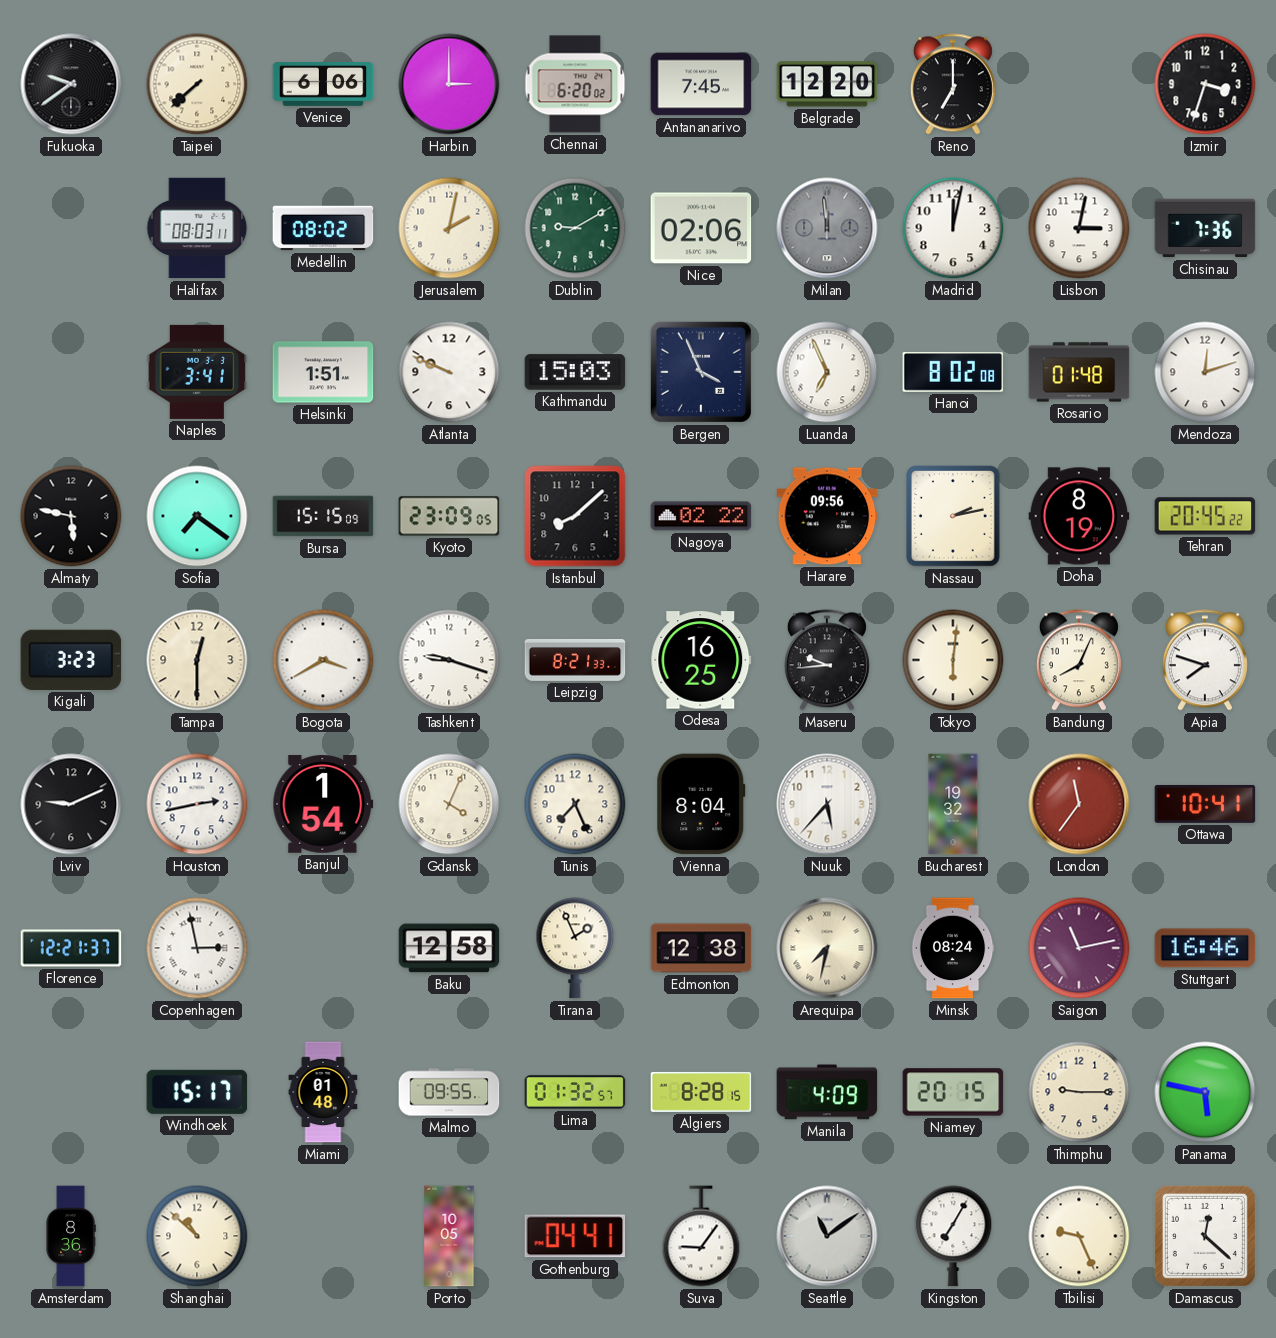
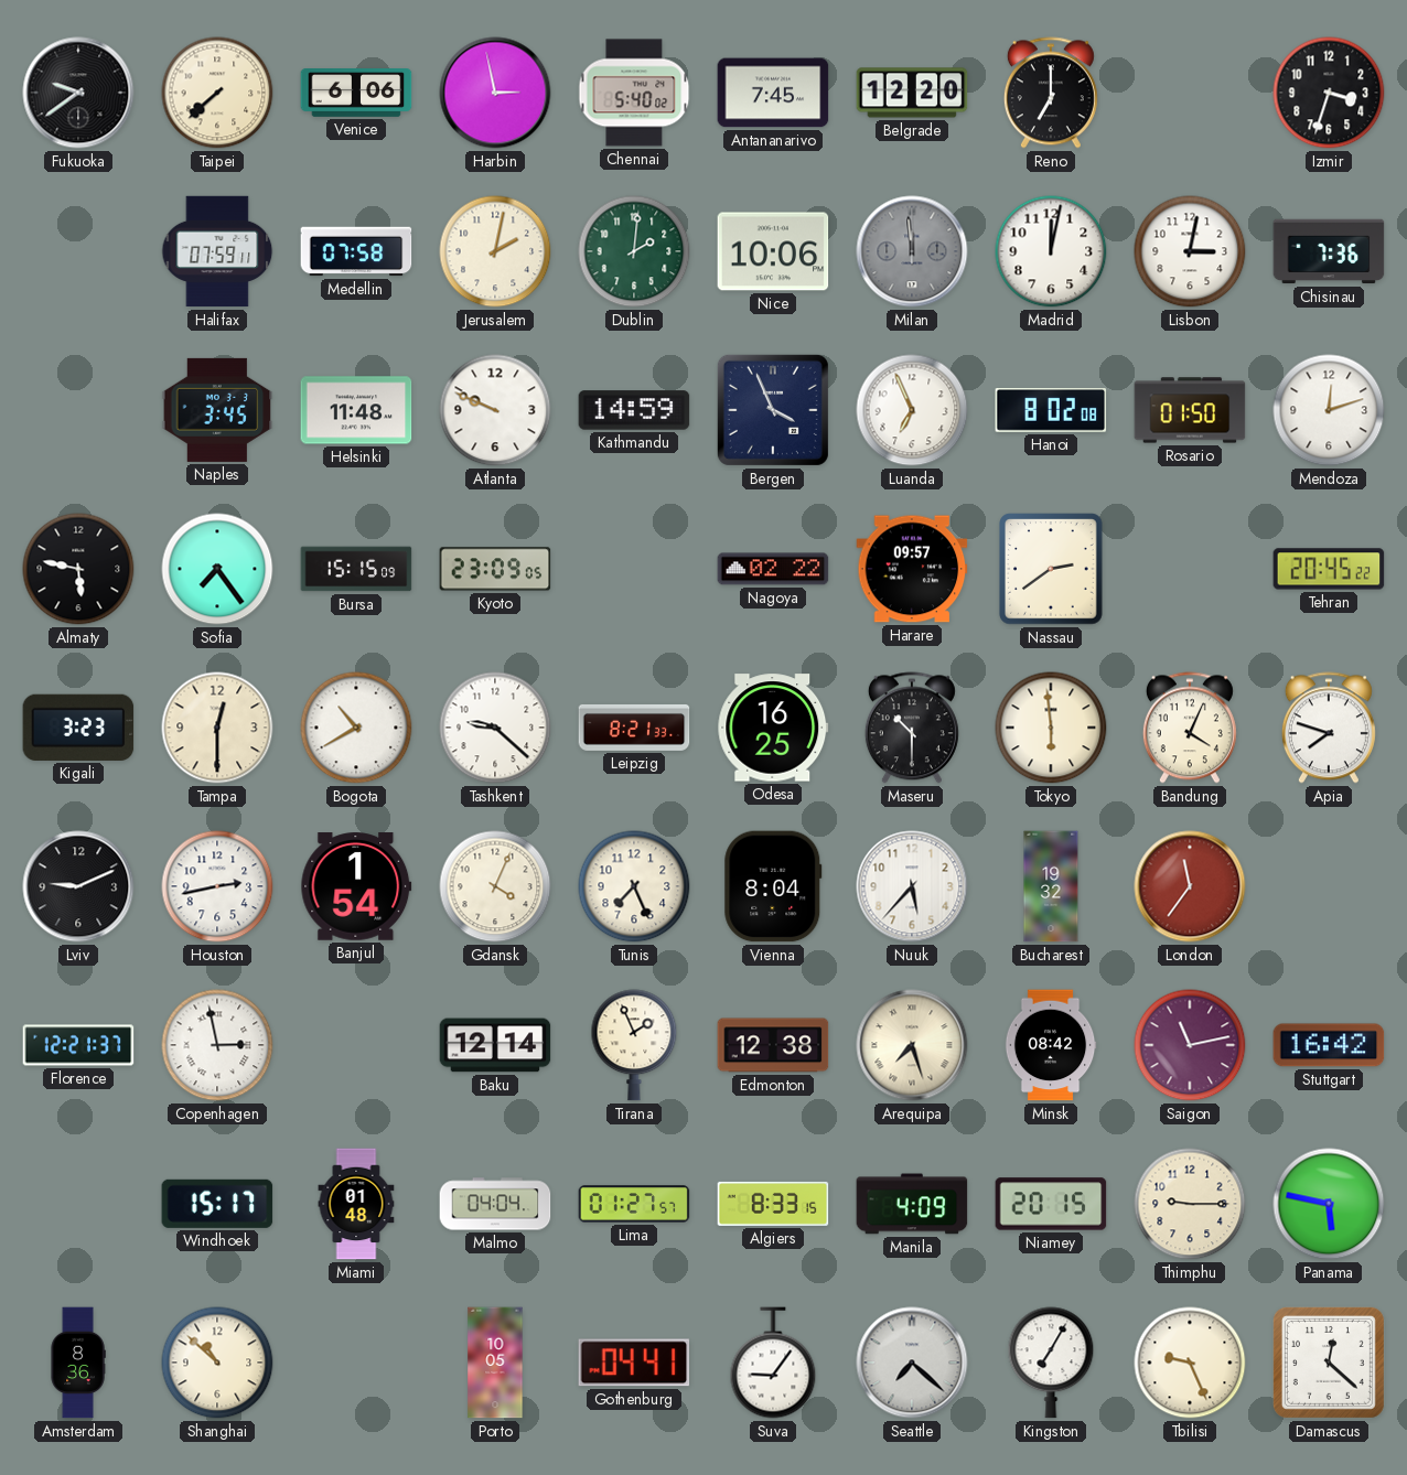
Harbin: 3:00 -> 2:58
Chennai: 6:20 -> 5:40
Halifax: 08:03 -> 07:59
Medellin: 08:02 -> 07:58
Dublin: 9:10 -> 2:01
Nice: 02:06 -> 10:06
Naples: 3:41 -> 3:45
Helsinki: 1:51 -> 11:48
Kathmandu: 15:03 -> 14:59
Rosario: 01:48 -> 01:50
Sofia: 7:21 -> 7:24
Istanbul: 8:08 -> none
Harare: 09:56 -> 09:57
Nassau: 2:13 -> 2:39
Doha: 8:19 -> none
Bogota: 3:40 -> 10:40
Tashkent: 9:18 -> 9:22
Maseru: 9:44 -> 10:30
Tokyo: 6:01 -> 5:59
Bandung: 8:04 -> 4:04
Ottawa: 10:41 -> none
Baku: 12:58 -> 12:14
Arequipa: 7:32 -> 7:27
Minsk: 08:24 -> 08:42
Stuttgart: 16:46 -> 16:42
Malmo: 09:55 -> 04:04
Lima: 01:32 -> 01:27
Algiers: 8:28 -> 8:33
Seattle: 11:09 -> 7:22
